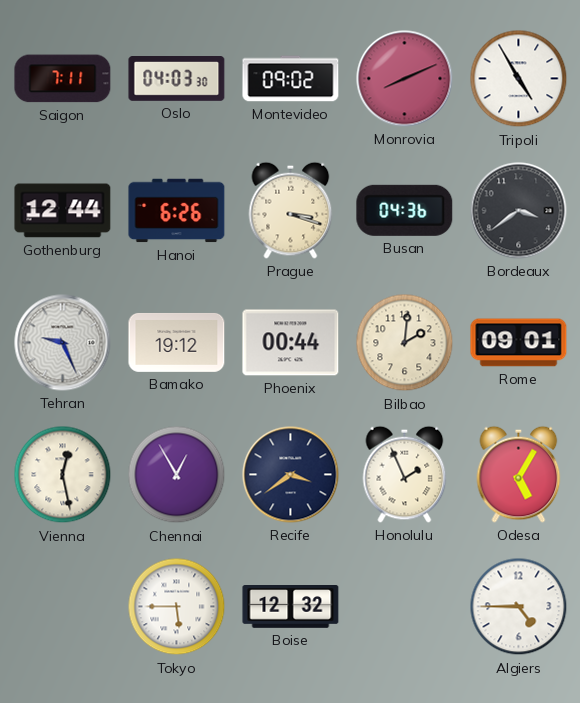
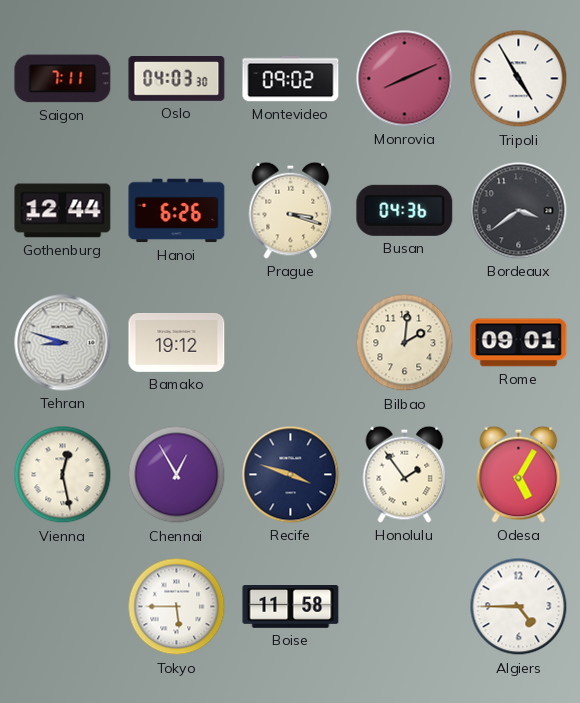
Tehran: 9:26 -> 8:48
Phoenix: 00:44 -> none
Recife: 3:39 -> 3:48
Honolulu: 1:56 -> 1:54
Boise: 12:32 -> 11:58
